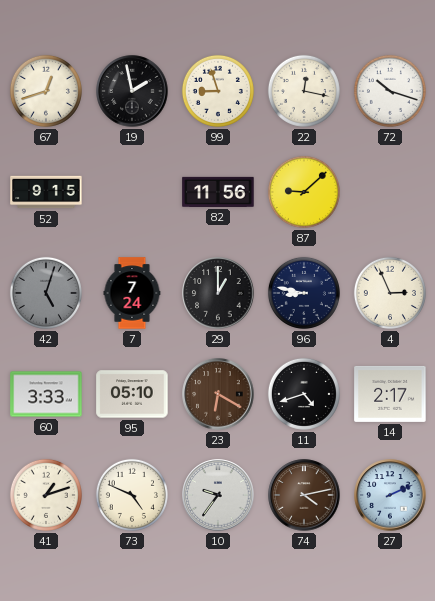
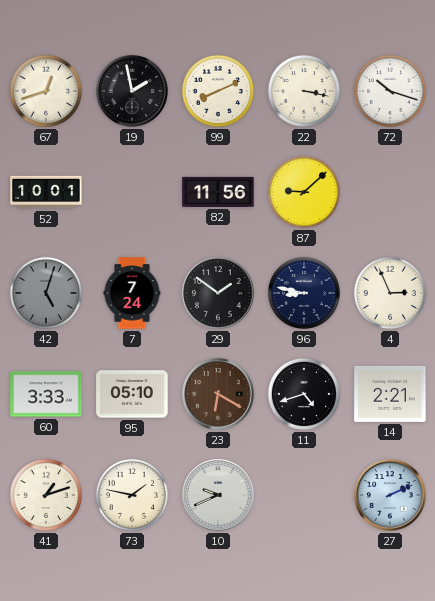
99: 8:57 -> 8:11
22: 12:17 -> 3:17
52: 9:15 -> 10:01
29: 1:00 -> 1:51
14: 2:17 -> 2:21
73: 4:49 -> 1:47
10: 9:36 -> 9:41
74: 4:13 -> none
